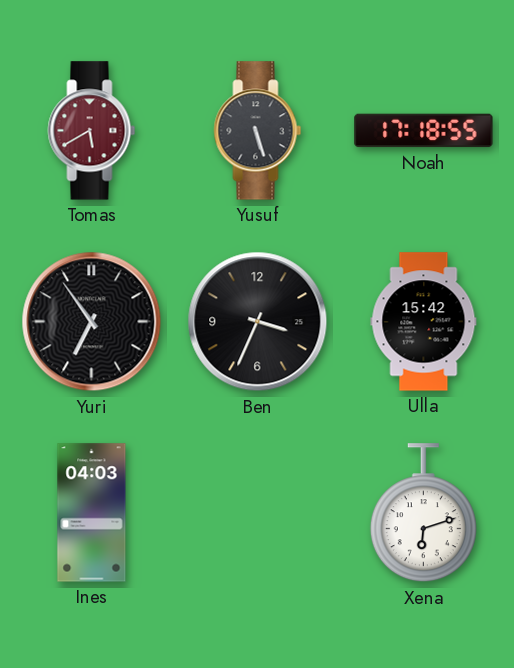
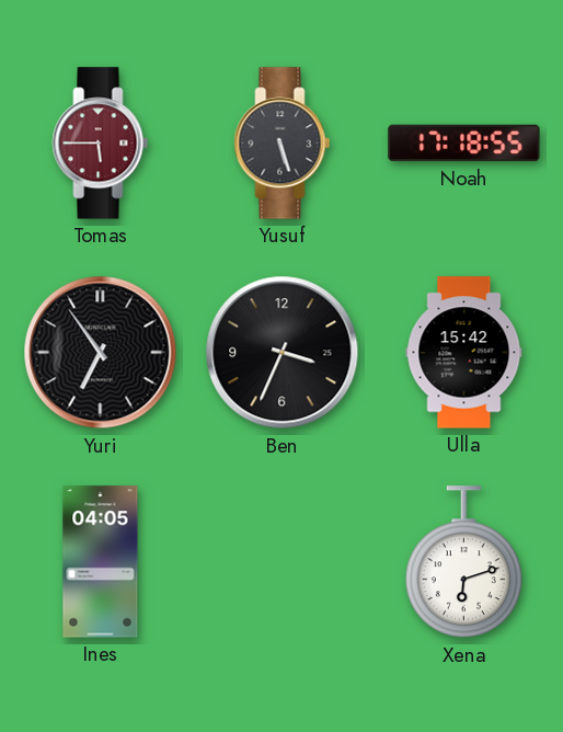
Tomas: 5:40 -> 5:45
Ines: 04:03 -> 04:05
